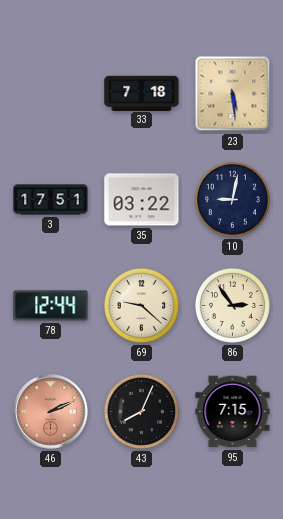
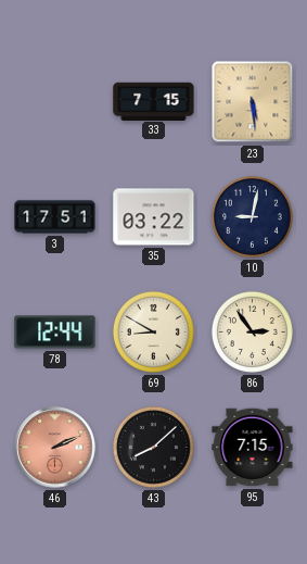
33: 7:18 -> 7:15
69: 9:22 -> 8:50
43: 8:04 -> 8:08
